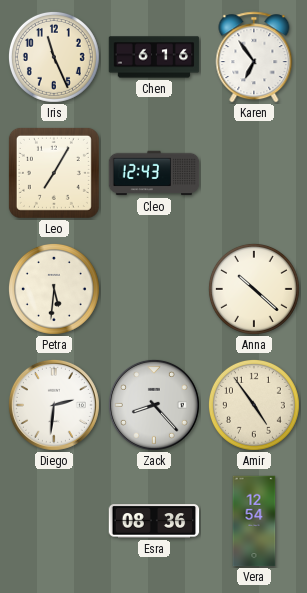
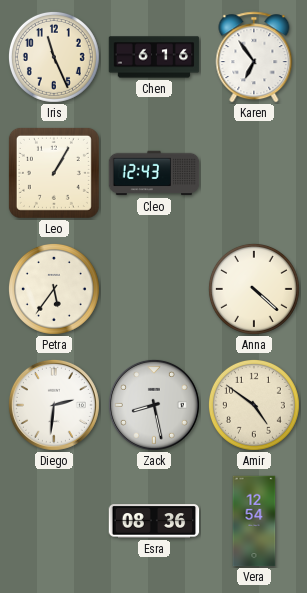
Leo: 7:05 -> 1:05
Petra: 5:31 -> 5:36
Anna: 10:22 -> 4:22
Zack: 8:23 -> 8:28
Amir: 4:54 -> 4:51
